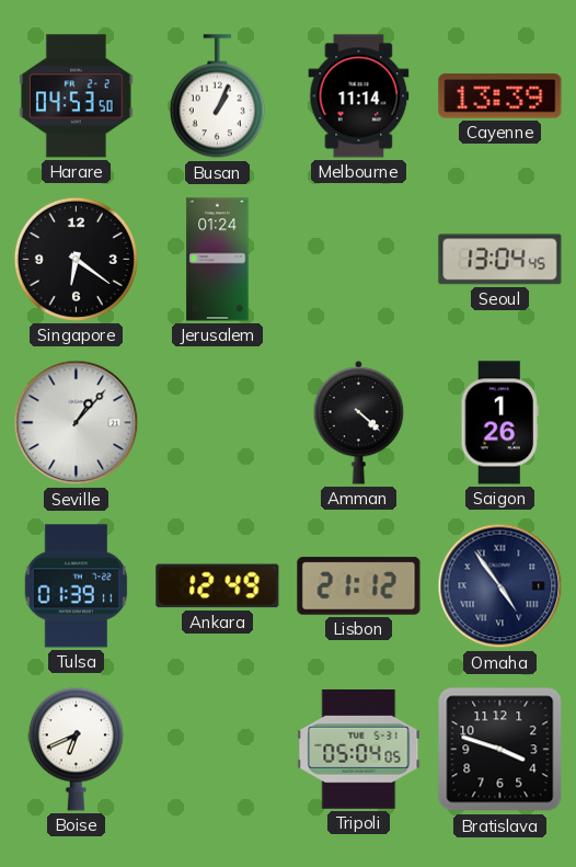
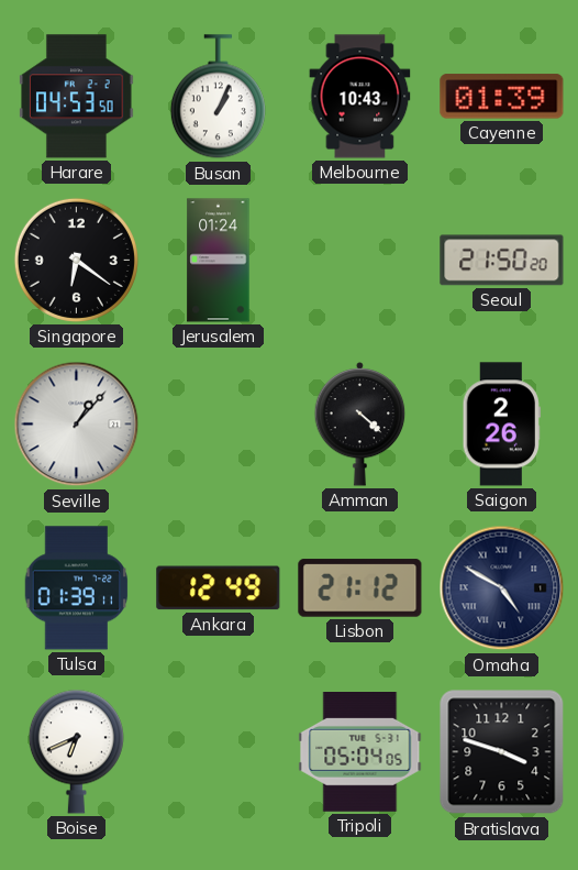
Melbourne: 11:14 -> 10:43
Cayenne: 13:39 -> 01:39
Seoul: 13:04 -> 21:50
Saigon: 1:26 -> 2:26
Omaha: 4:54 -> 4:50
